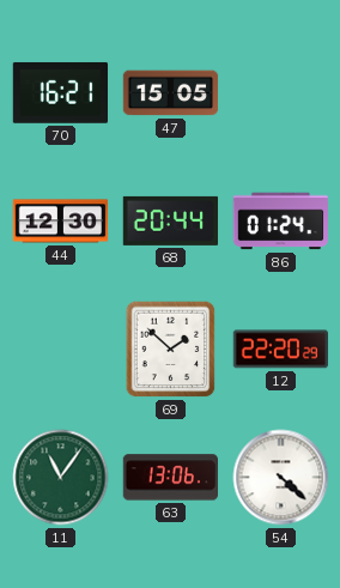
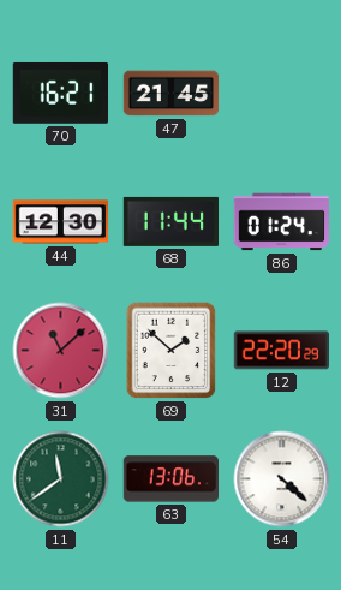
47: 15:05 -> 21:45
68: 20:44 -> 11:44
31: none -> 11:08
11: 11:06 -> 11:39
